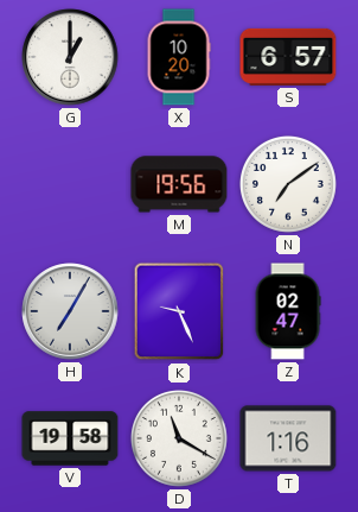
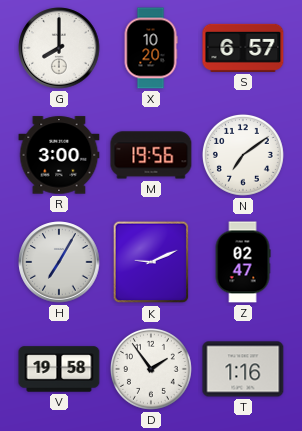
G: 1:00 -> 8:00
R: none -> 3:00
K: 9:26 -> 9:11
D: 11:20 -> 1:54
